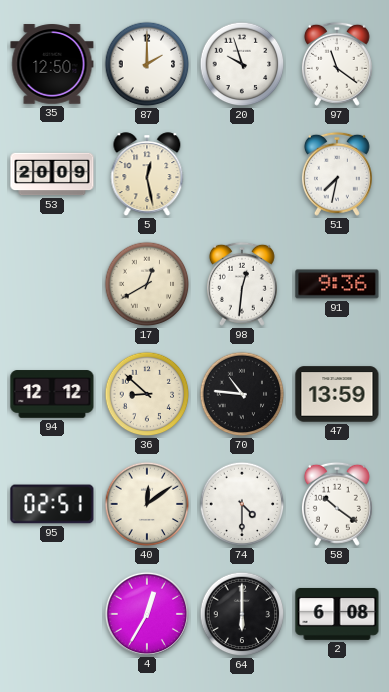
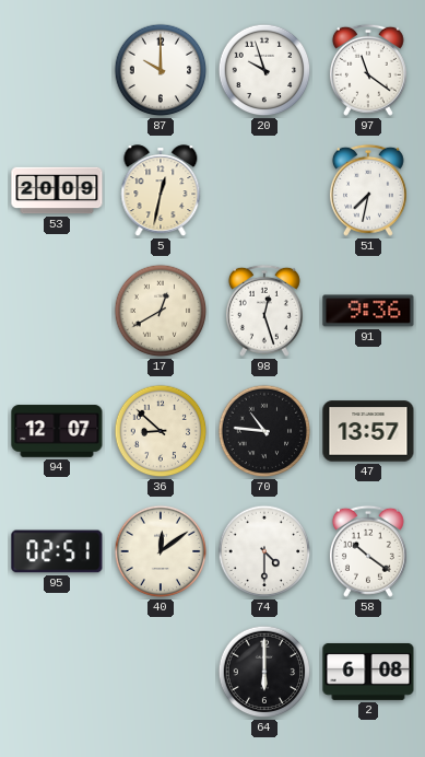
35: 12:50 -> none
87: 2:00 -> 10:00
5: 12:28 -> 12:32
98: 12:31 -> 12:27
94: 12:12 -> 12:07
47: 13:59 -> 13:57
4: 12:35 -> none
